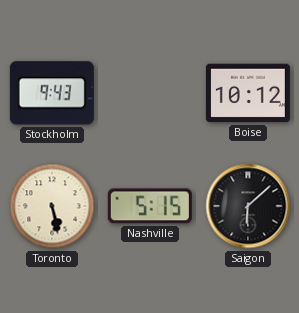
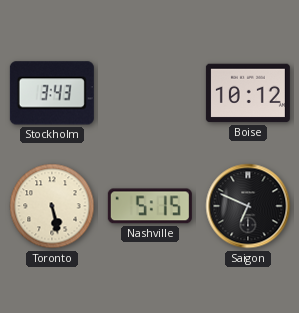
Stockholm: 9:43 -> 3:43
Saigon: 6:08 -> 6:49
